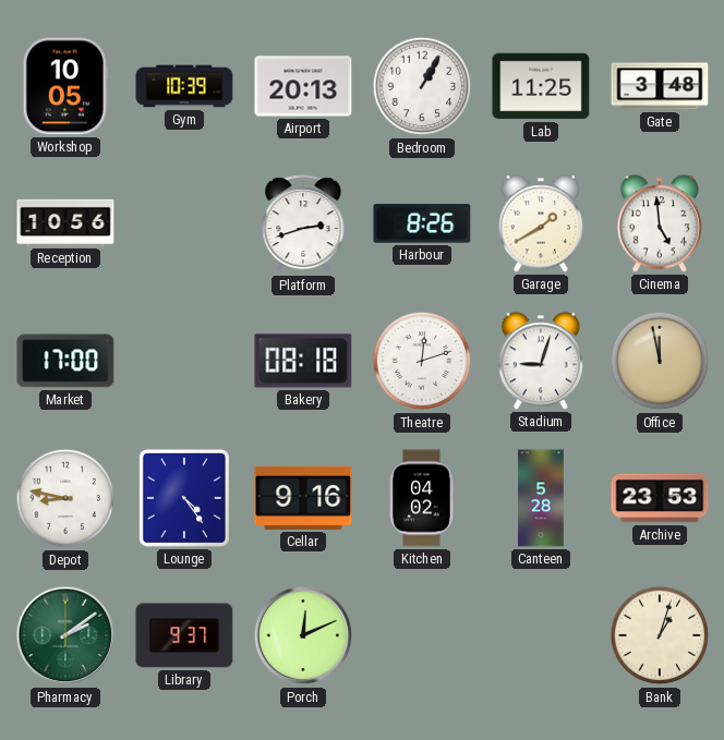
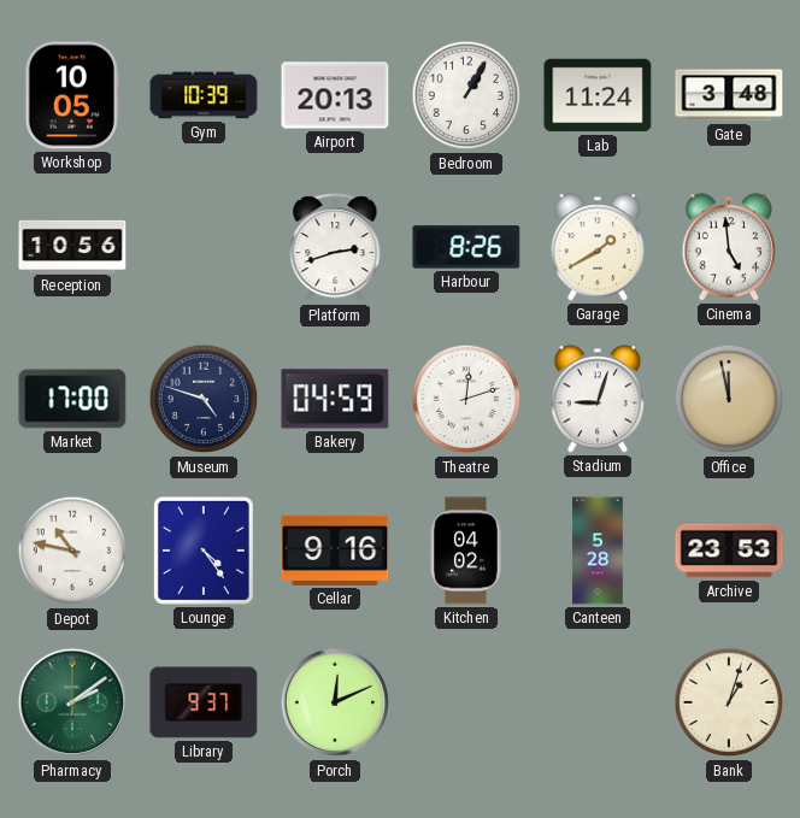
Lab: 11:25 -> 11:24
Museum: none -> 4:48
Bakery: 08:18 -> 04:59
Depot: 8:47 -> 10:47
